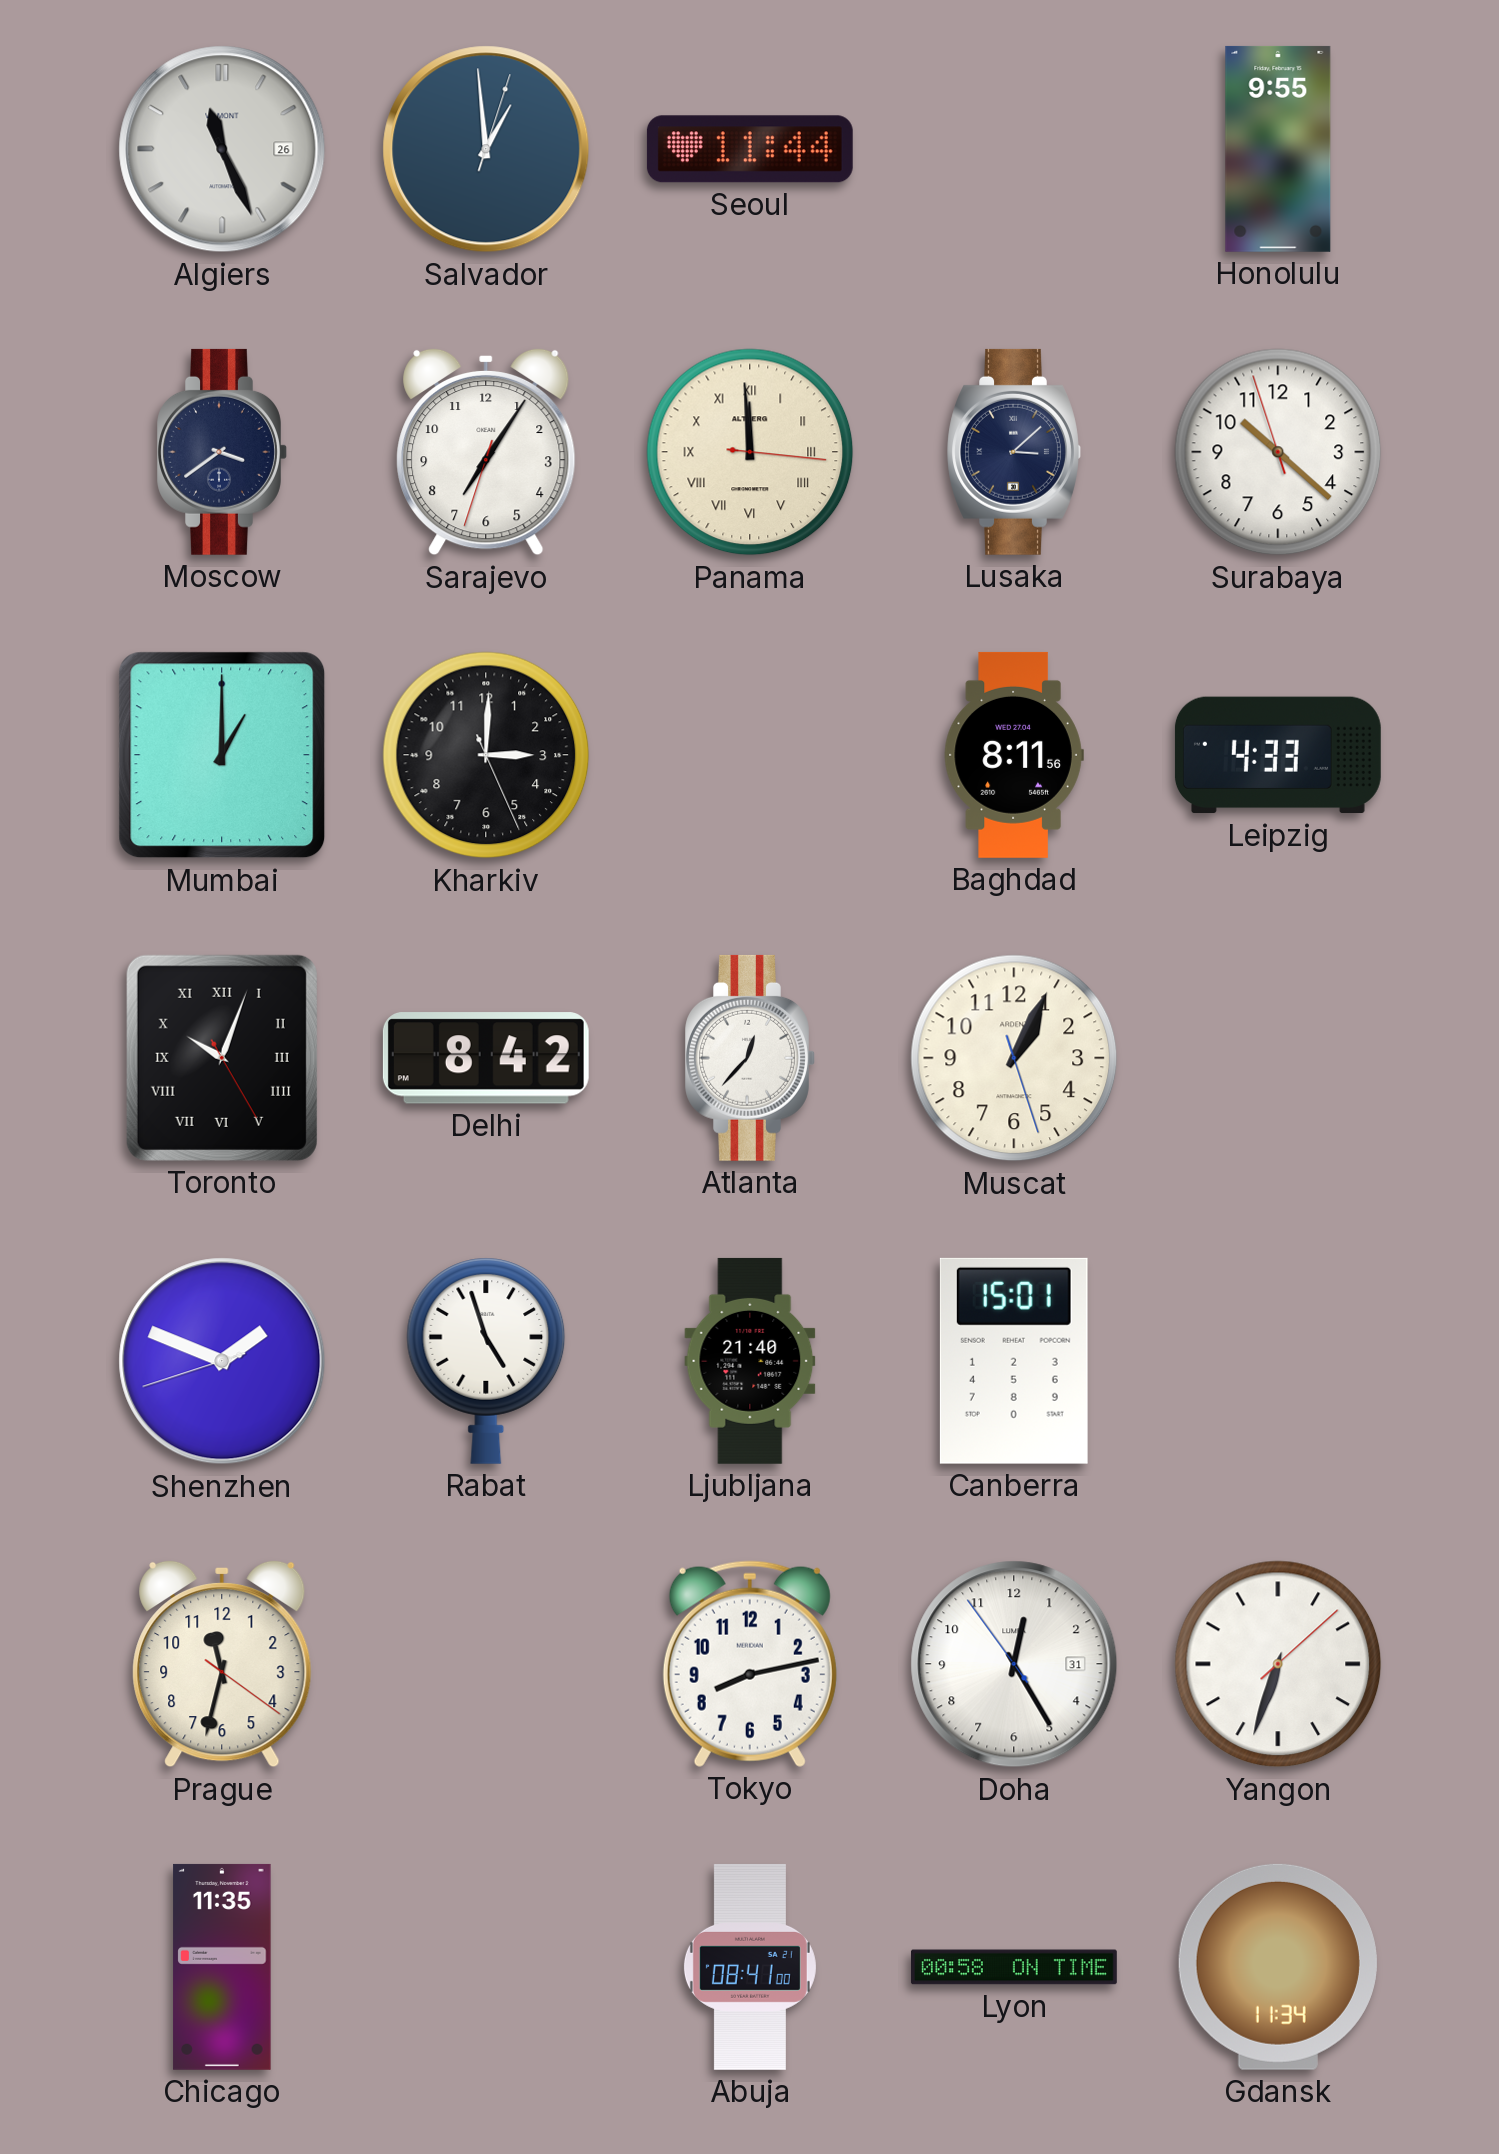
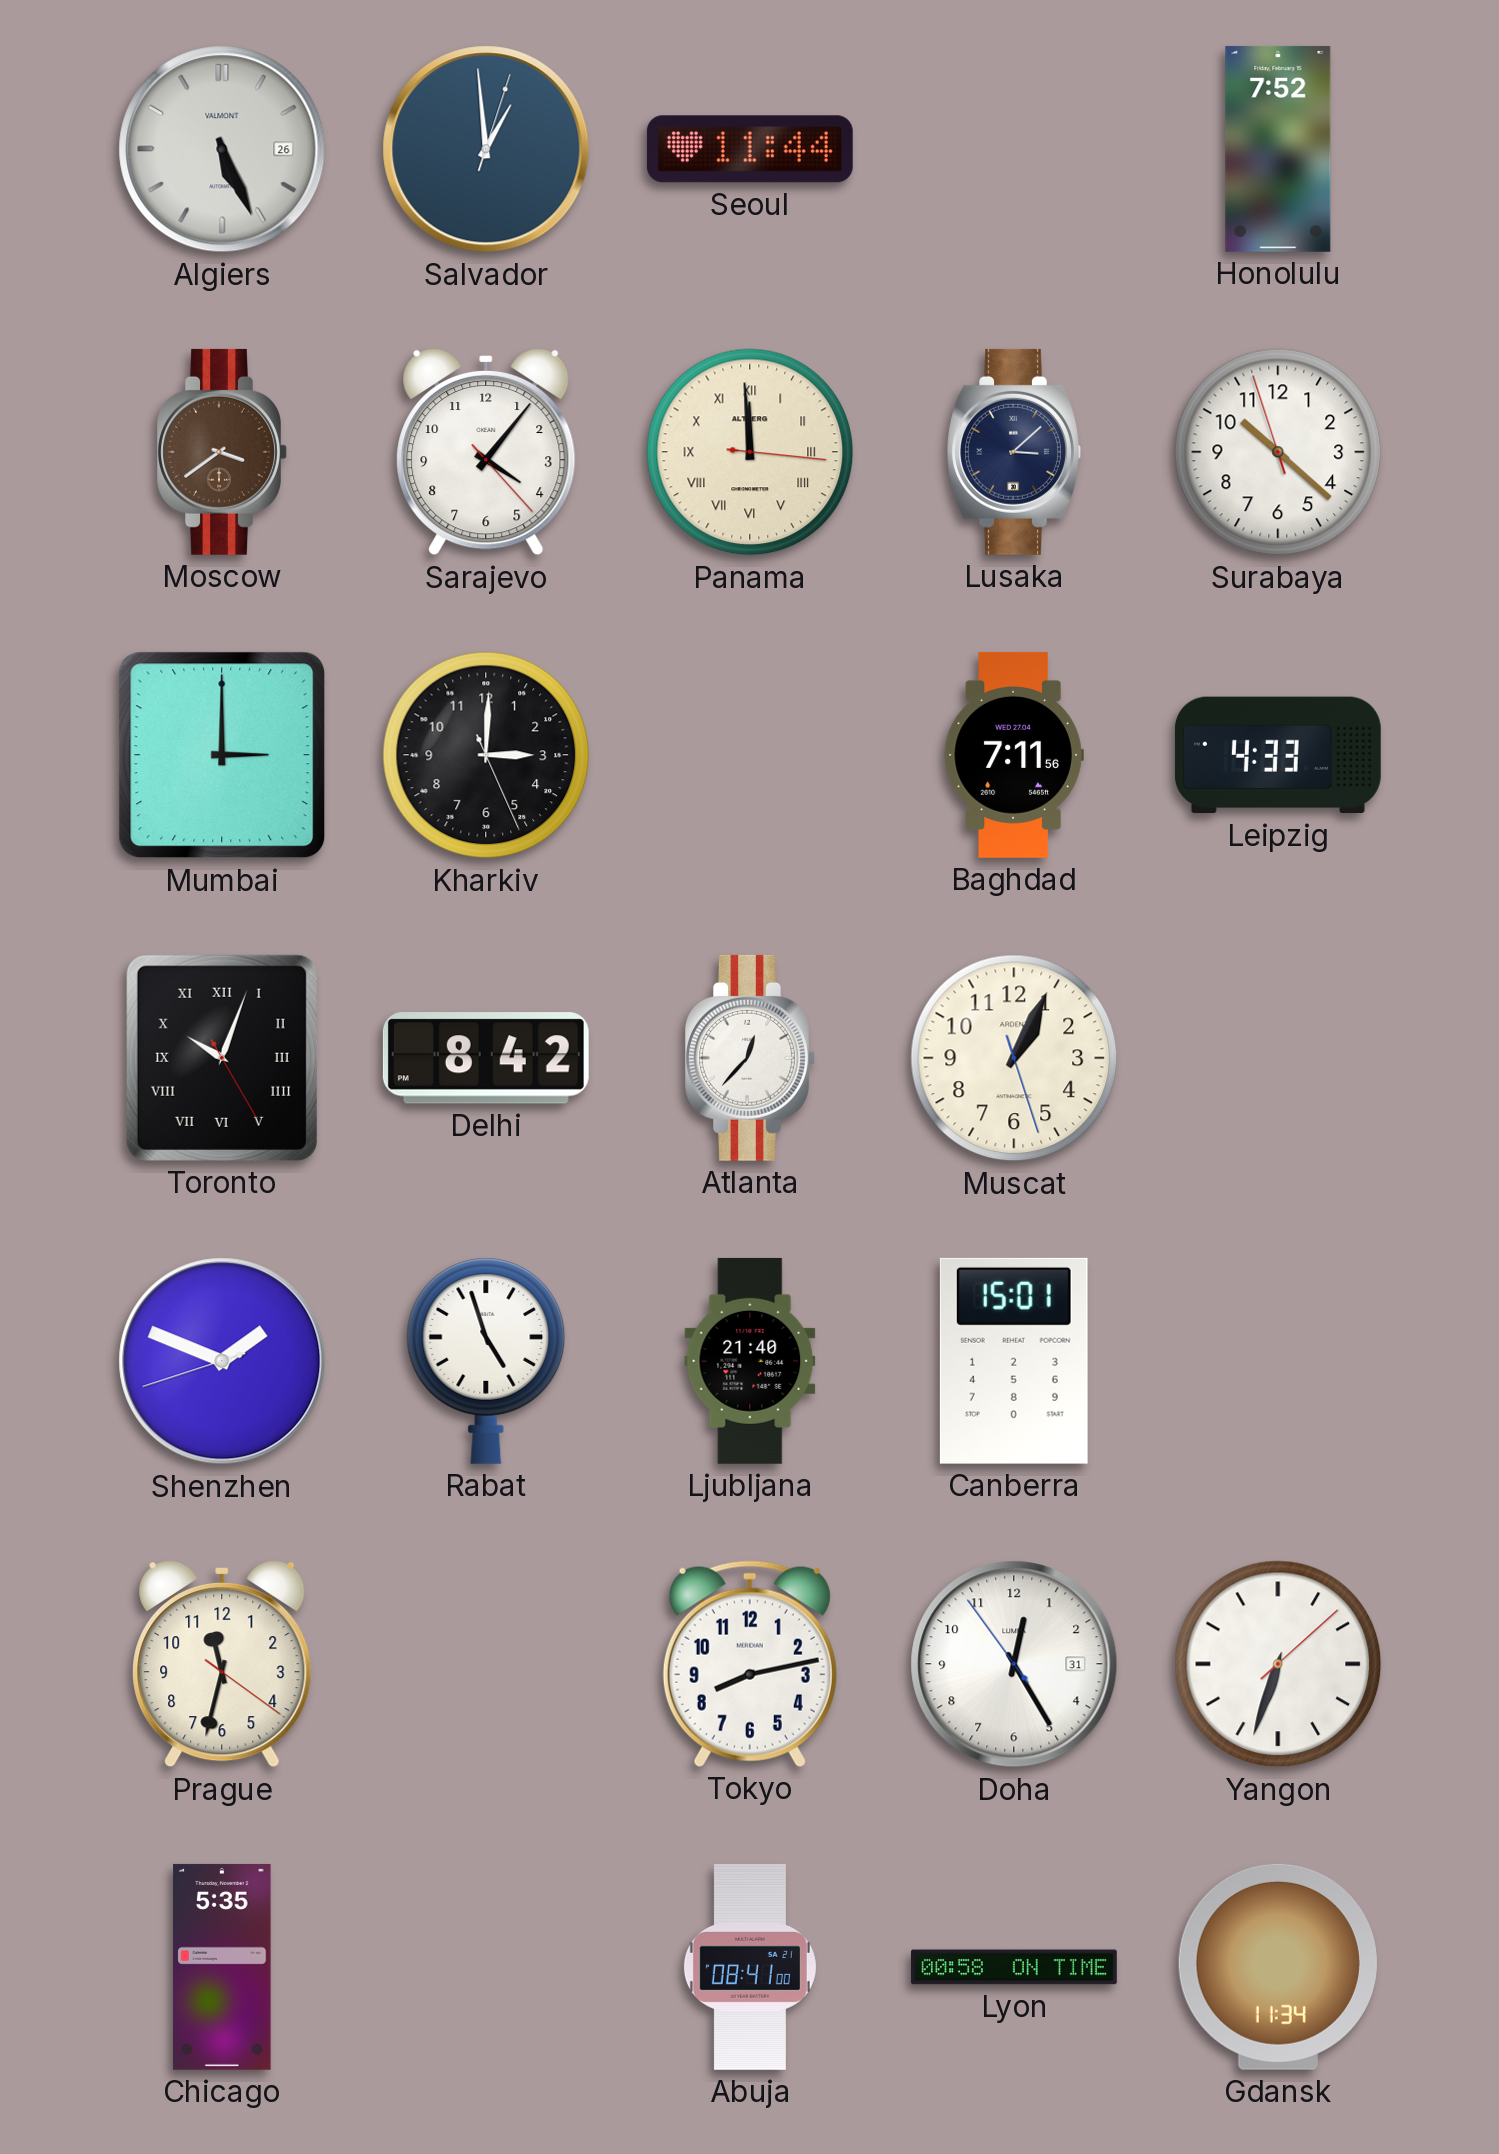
Algiers: 11:26 -> 5:26
Honolulu: 9:55 -> 7:52
Moscow dial: navy -> brown
Sarajevo: 7:05 -> 4:06
Mumbai: 1:00 -> 3:00
Baghdad: 8:11 -> 7:11
Chicago: 11:35 -> 5:35
